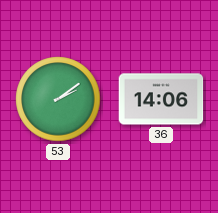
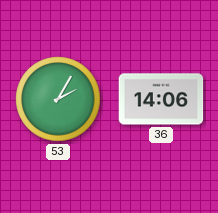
53: 2:09 -> 2:05
